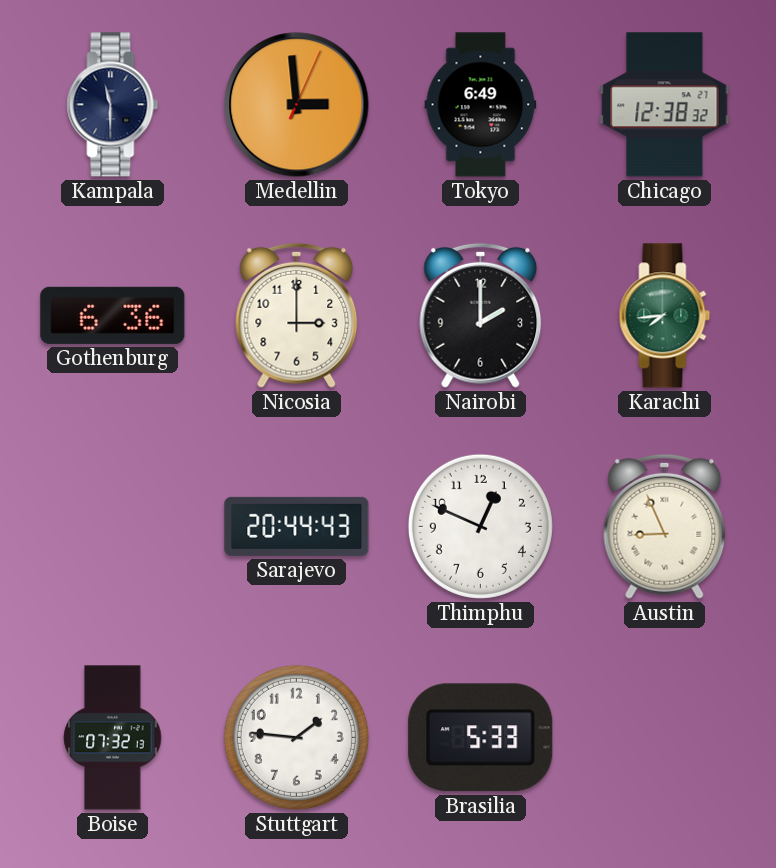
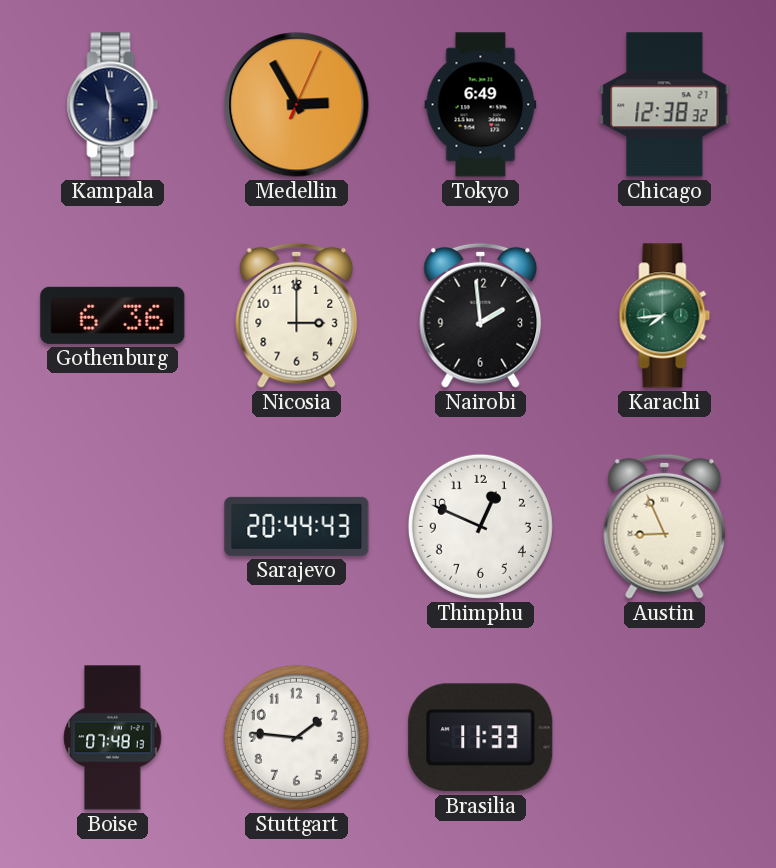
Medellin: 2:59 -> 2:55
Nairobi: 2:00 -> 1:59
Boise: 07:32 -> 07:48
Brasilia: 5:33 -> 11:33
